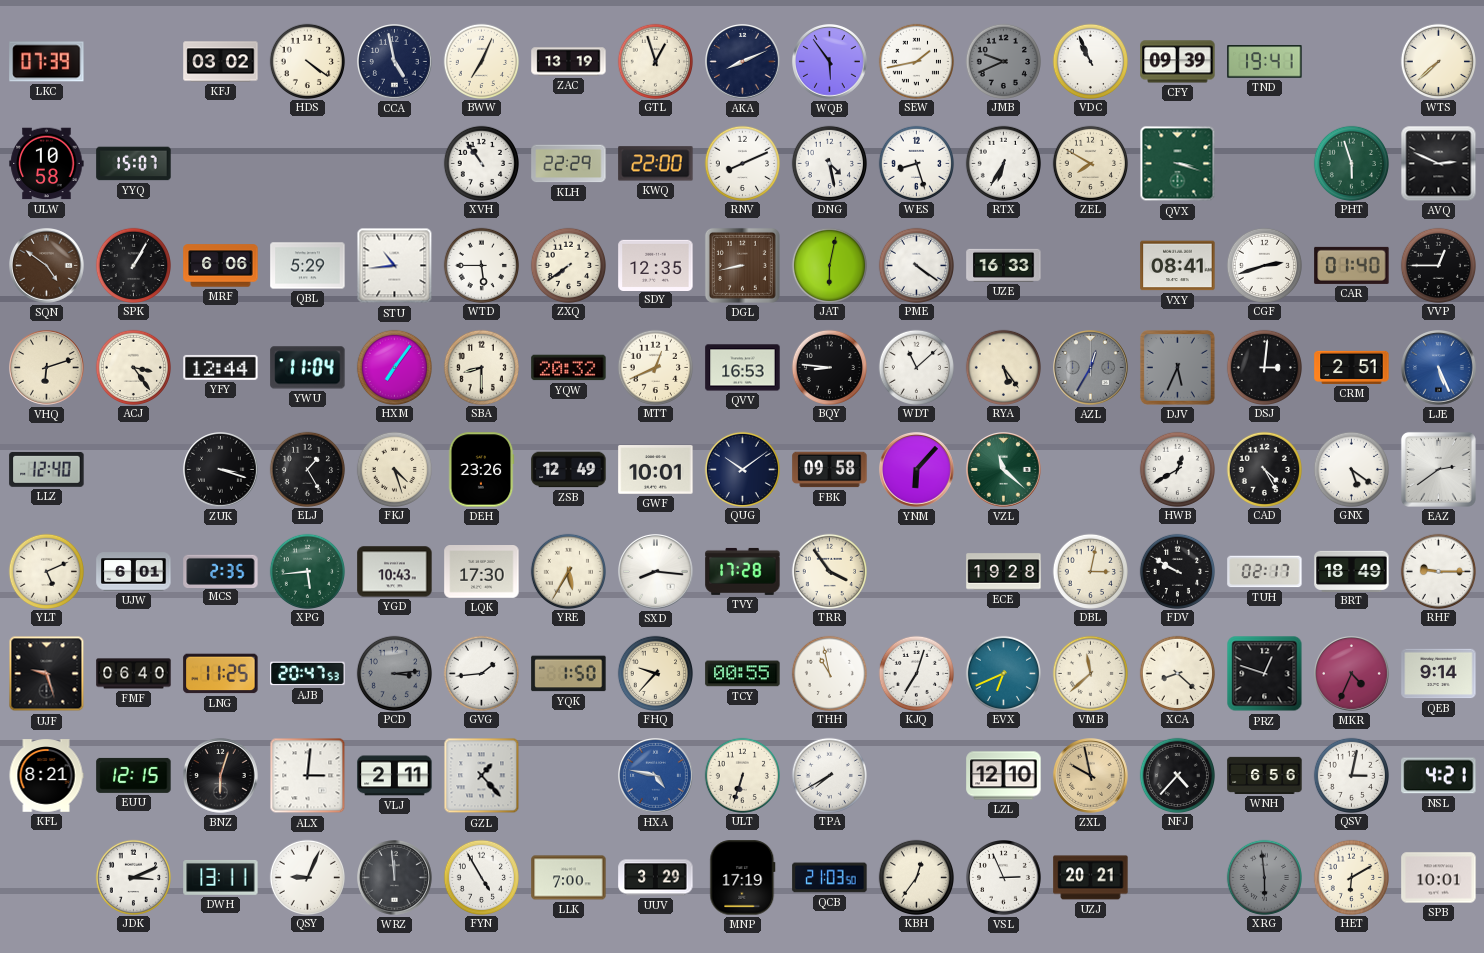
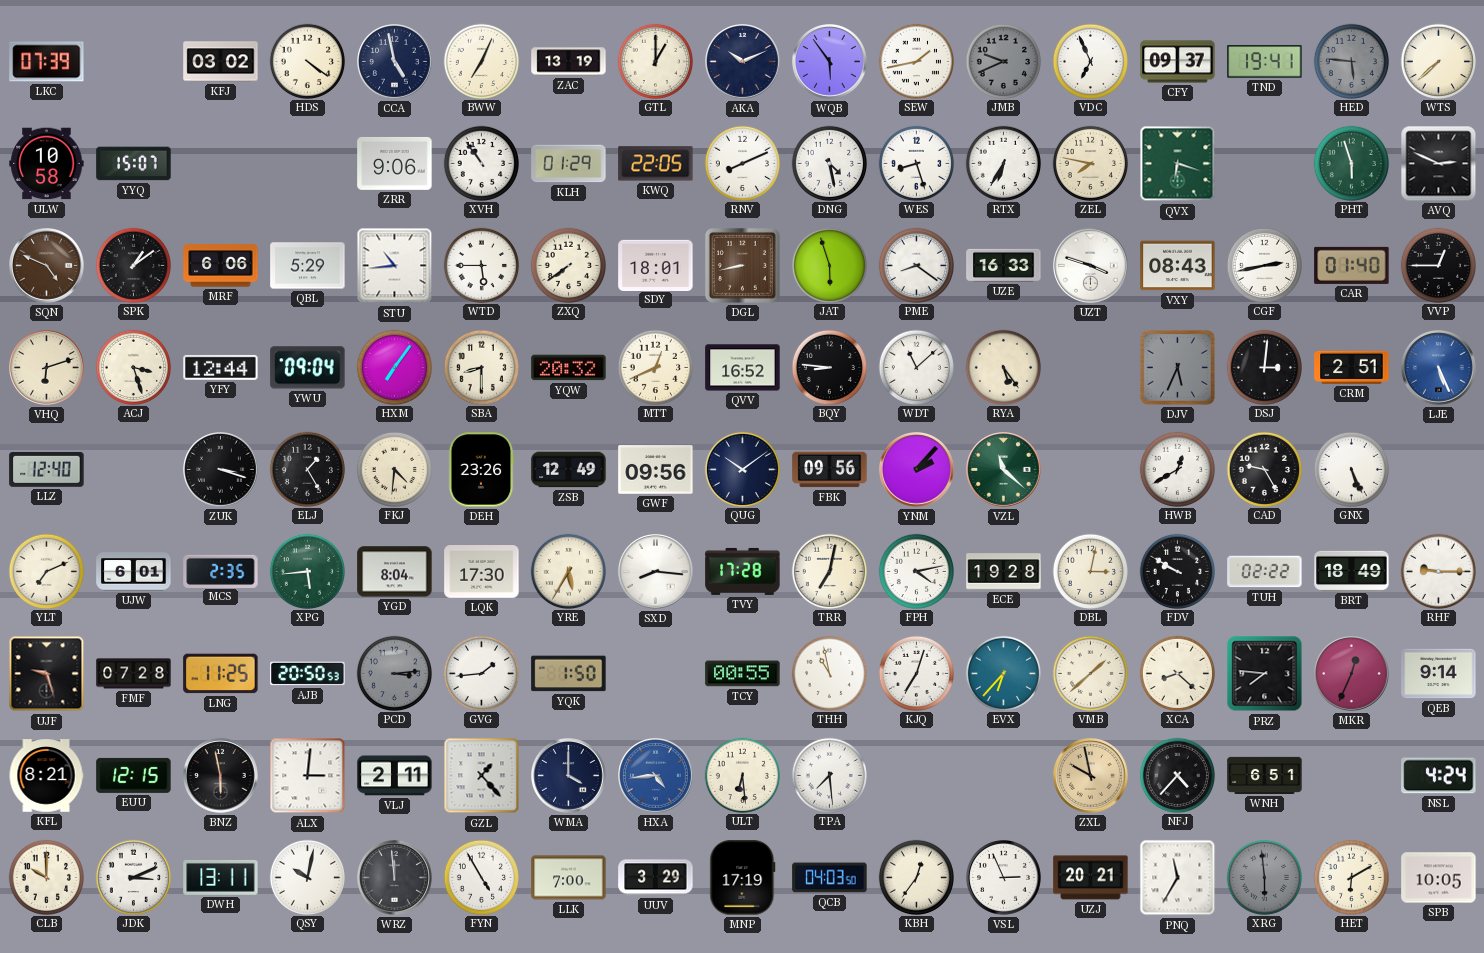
GTL: 12:57 -> 1:00
AKA: 8:11 -> 10:11
VDC: 10:56 -> 6:56
CFY: 09:39 -> 09:37
HED: none -> 5:46
ZRR: none -> 9:06
KLH: 22:29 -> 01:29
KWQ: 22:00 -> 22:05
ZEL: 7:50 -> 7:47
QVX: 3:18 -> 6:18
SQN: 4:51 -> 4:49
SPK: 1:05 -> 1:09
SDY: 12:35 -> 18:01
JAT: 6:02 -> 5:57
PME: 4:21 -> 8:21
UZT: none -> 3:48
VXY: 08:41 -> 08:43
CGF: 2:42 -> 2:43
ACJ: 3:24 -> 3:27
YWU: 11:04 -> 09:04
QVV: 16:53 -> 16:52
AZL: 12:35 -> none
FKJ: 4:27 -> 4:31
GWF: 10:01 -> 09:56
FBK: 09:58 -> 09:56
YNM: 6:07 -> 2:07
CAD: 4:25 -> 9:25
GNX: 5:21 -> 5:26
EAZ: 2:39 -> none
YLT: 5:11 -> 7:11
YGD: 10:43 -> 8:04
TRR: 3:54 -> 7:02
FPH: none -> 4:13
TUH: 02:17 -> 02:22
FMF: 06:40 -> 07:28
AJB: 20:47 -> 20:50
FHQ: 9:37 -> none
EVX: 6:41 -> 6:37
VMB: 11:38 -> 1:38
PRZ: 12:48 -> 7:46
MKR: 4:34 -> 12:34
BNZ: 6:03 -> 5:58
WMA: none -> 4:00
HXA: 4:47 -> 4:44
ULT: 6:33 -> 6:29
TPA: 7:40 -> 7:29
LZL: 12:10 -> none
WNH: 6:56 -> 6:51
QSV: 3:02 -> none
NSL: 4:21 -> 4:24
CLB: none -> 10:00
QSY: 9:04 -> 10:02
QCB: 21:03 -> 04:03
PNQ: none -> 11:35
SPB: 10:01 -> 10:05
